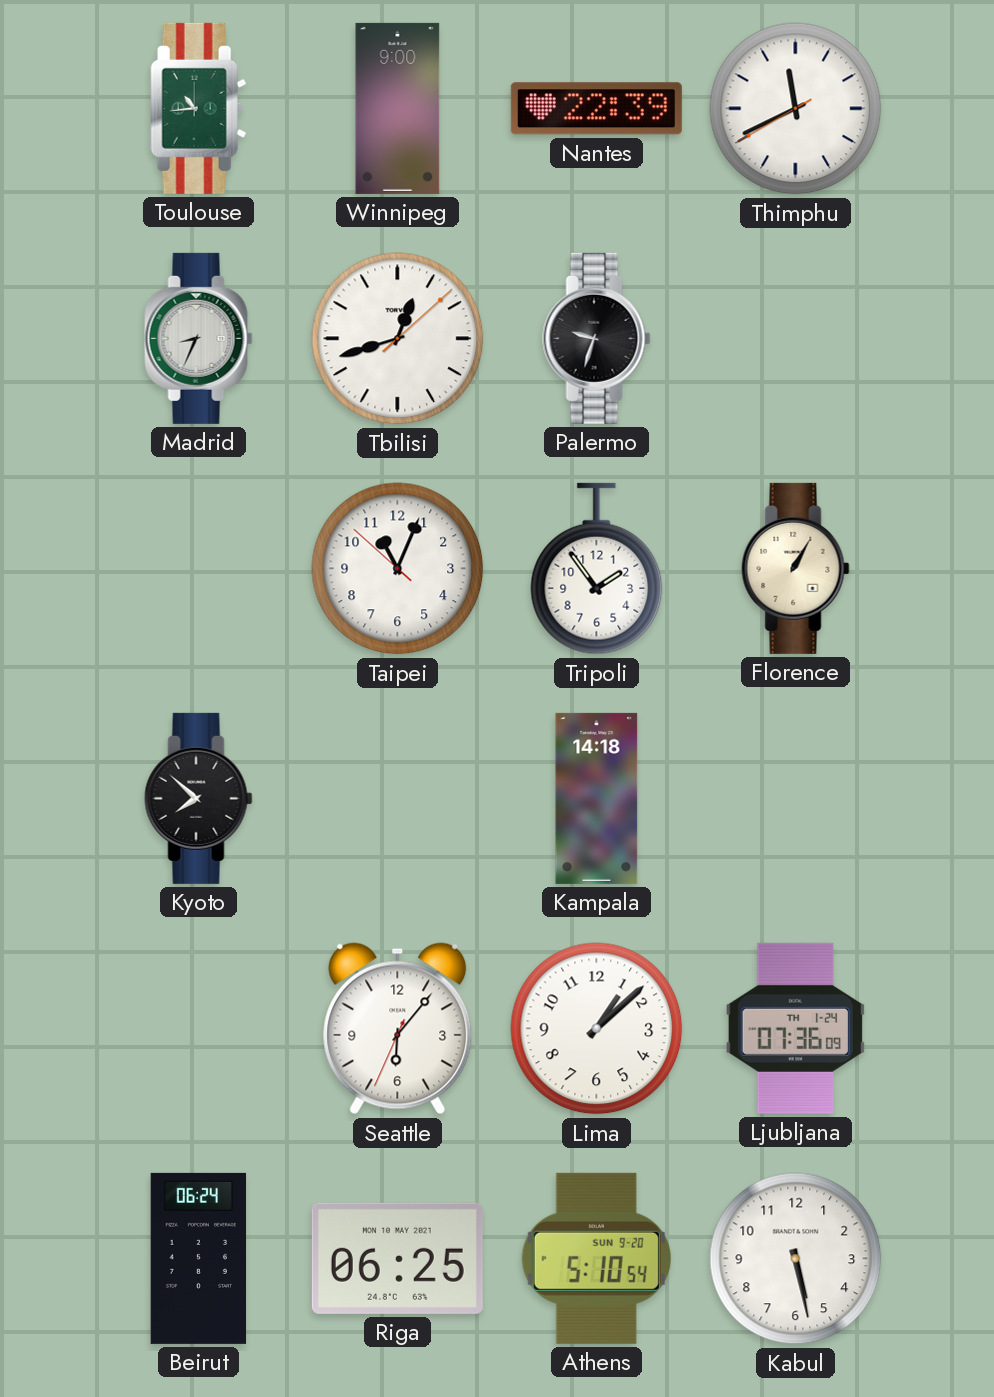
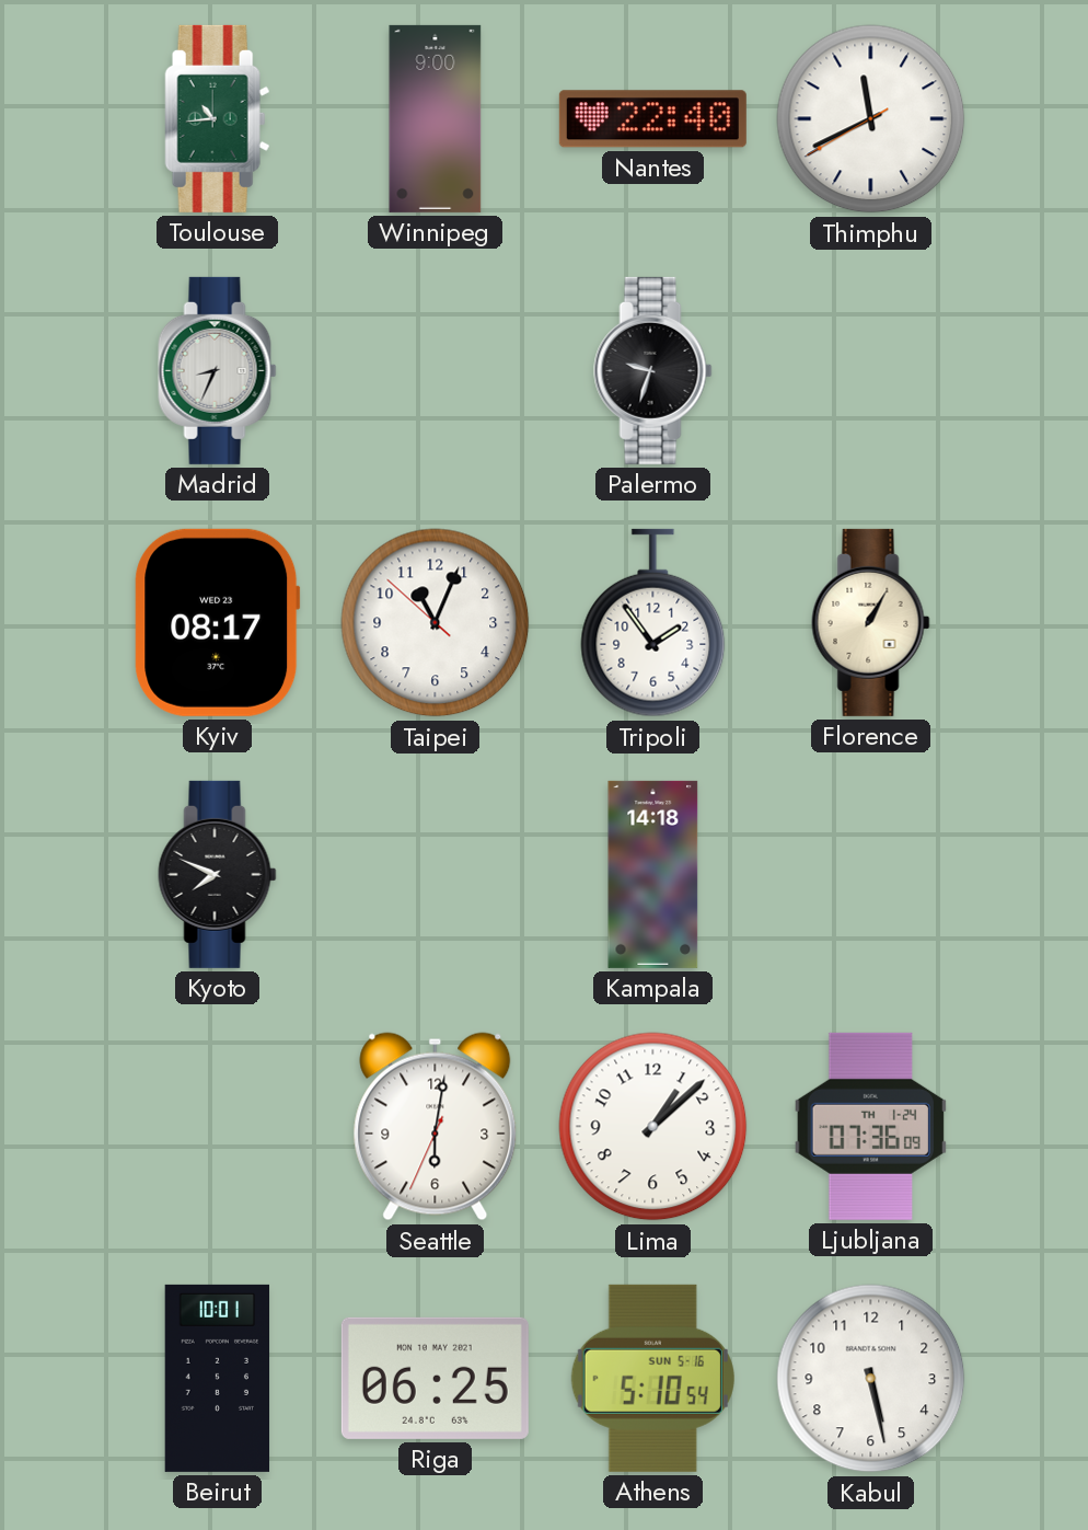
Nantes: 22:39 -> 22:40
Tbilisi: 12:42 -> none
Kyiv: none -> 08:17
Kyoto: 7:52 -> 7:49
Seattle: 6:06 -> 6:01
Beirut: 06:24 -> 10:01
Athens date: SUN 9-20 -> SUN 5-16
